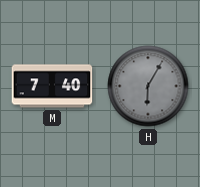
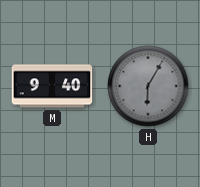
M: 7:40 -> 9:40
